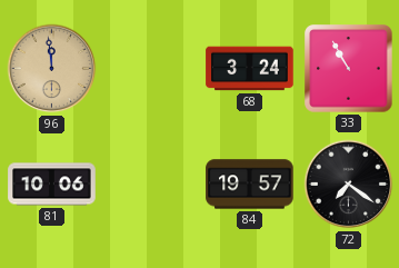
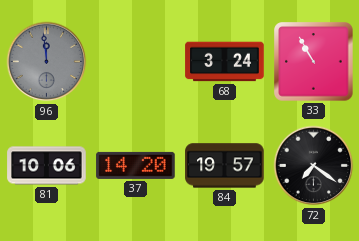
96 dial: champagne -> grey
37: none -> 14:20
